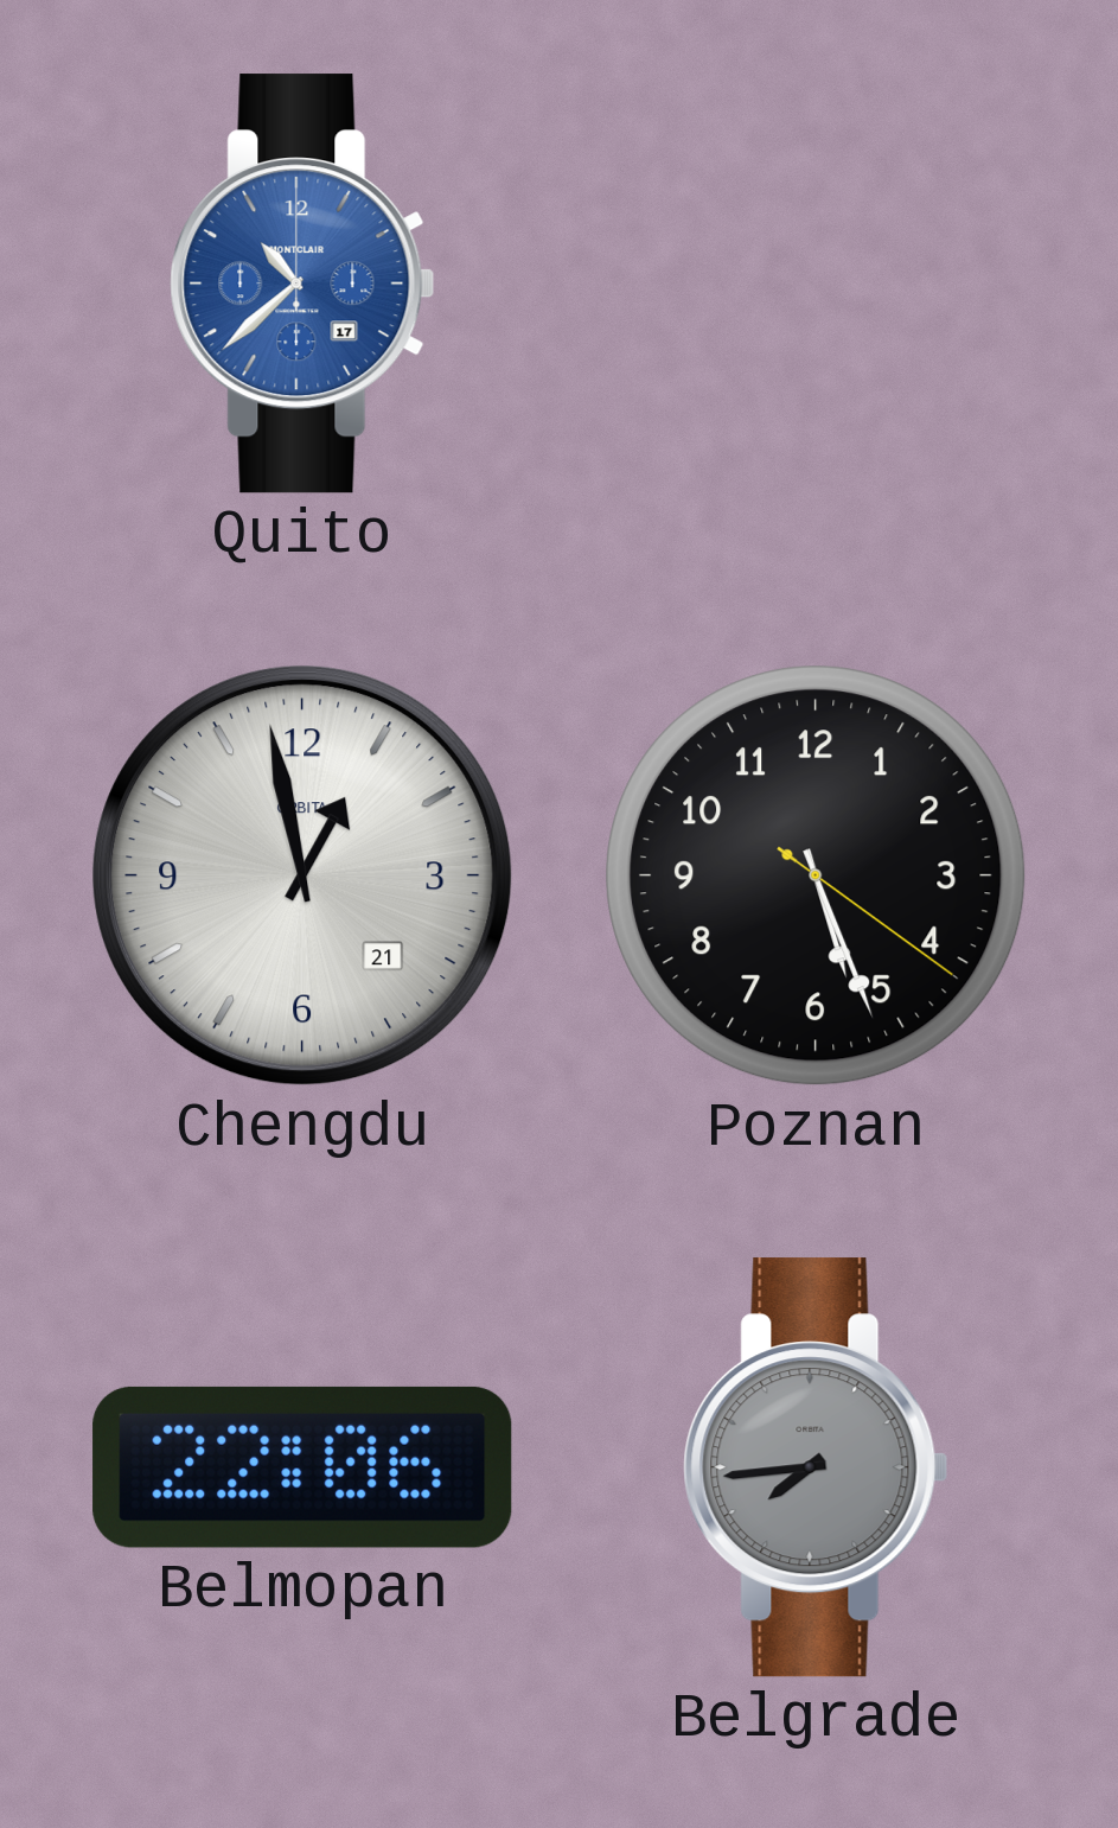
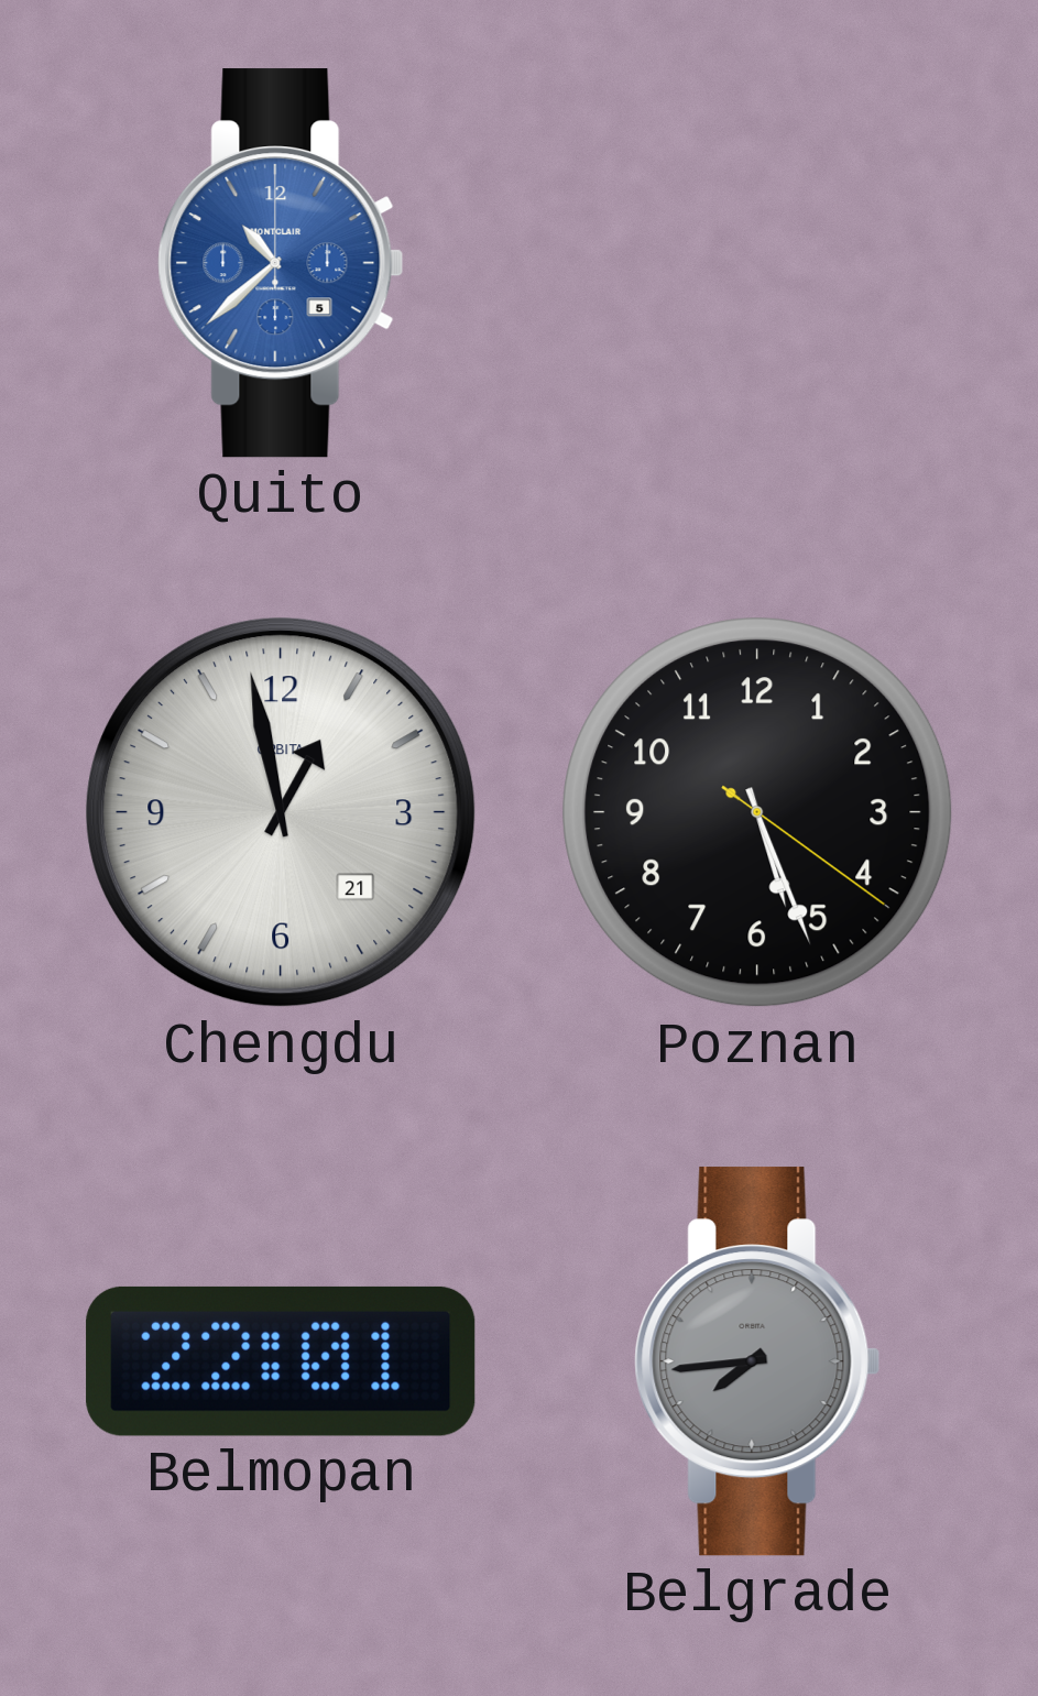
Quito date: 17 -> 5
Belmopan: 22:06 -> 22:01
